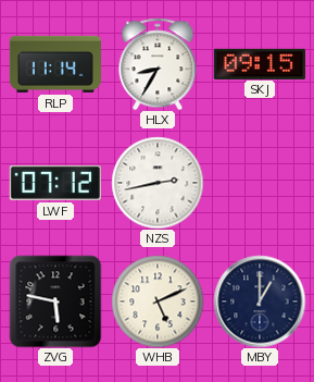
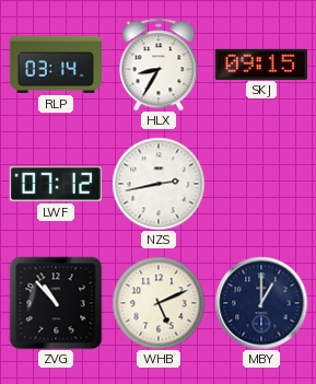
RLP: 11:14 -> 03:14
ZVG: 5:47 -> 10:53
